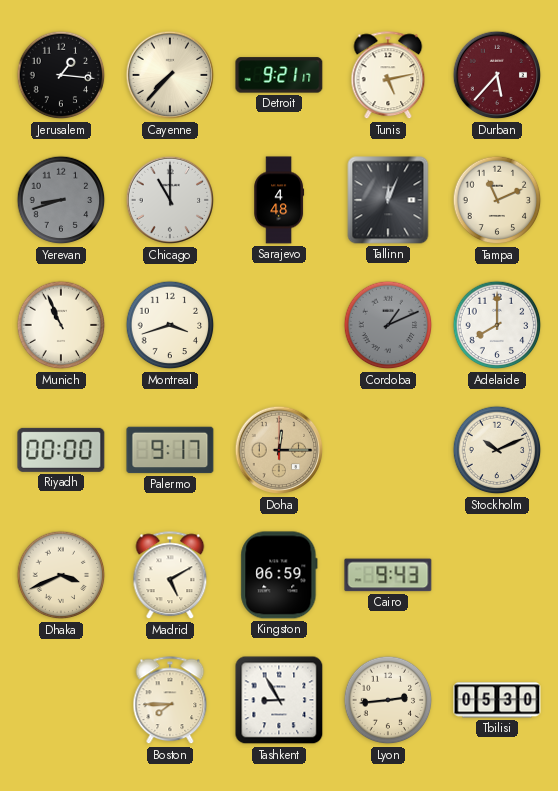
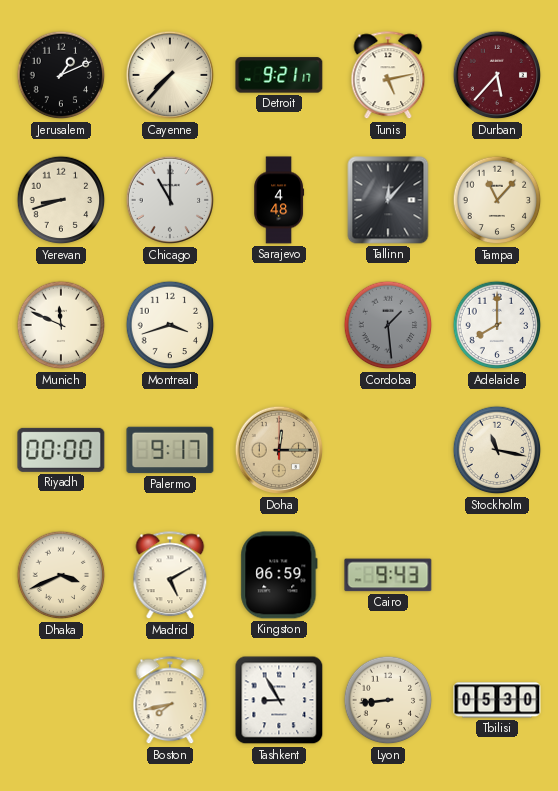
Jerusalem: 1:16 -> 1:11
Yerevan dial: grey -> cream
Tallinn: 12:04 -> 12:07
Tampa: 11:11 -> 11:07
Munich: 10:56 -> 11:49
Cordoba: 1:11 -> 1:29
Stockholm: 10:11 -> 11:17
Boston: 7:45 -> 7:43
Lyon: 2:44 -> 8:44
